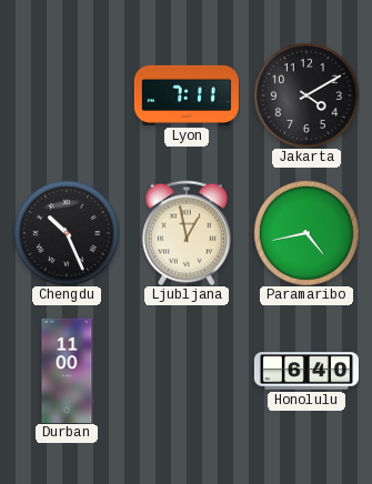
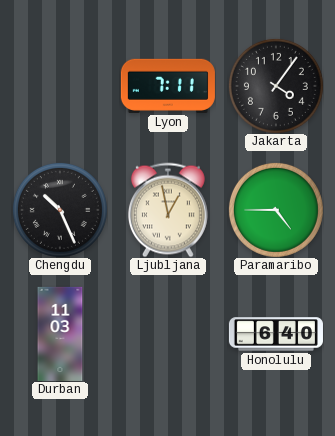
Jakarta: 4:10 -> 4:06
Paramaribo: 4:43 -> 4:45
Durban: 11:00 -> 11:03
